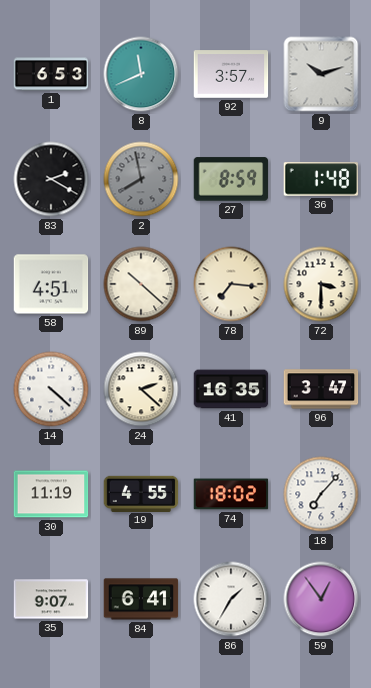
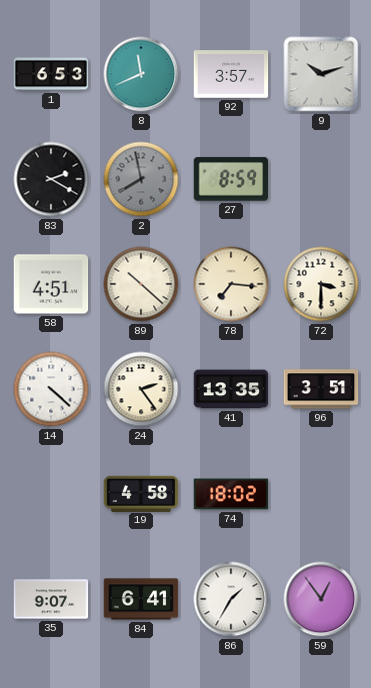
36: 1:48 -> none
24: 2:22 -> 2:24
41: 16:35 -> 13:35
96: 3:47 -> 3:51
30: 11:19 -> none
19: 4:55 -> 4:58
18: 7:07 -> none
